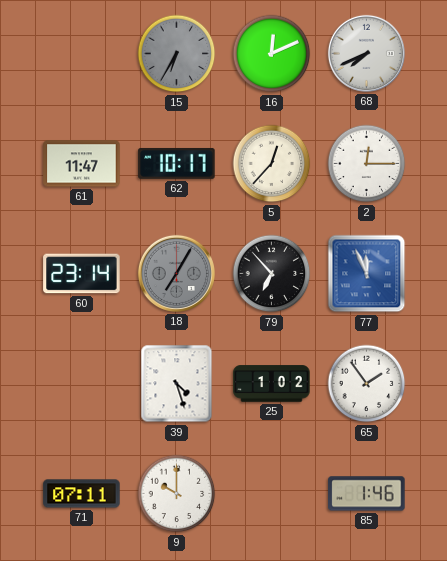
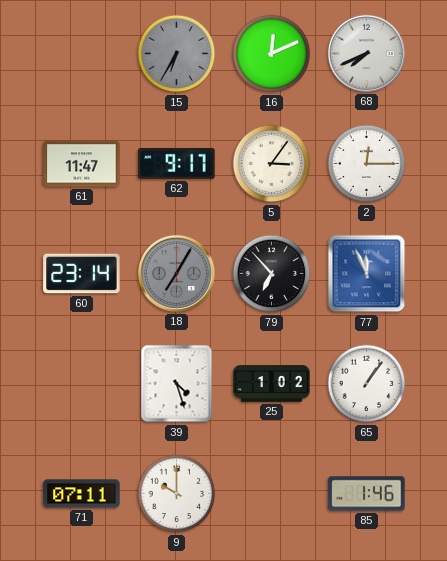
62: 10:17 -> 9:17
5: 12:37 -> 3:06
65: 1:54 -> 1:06
